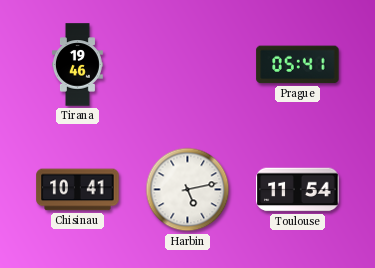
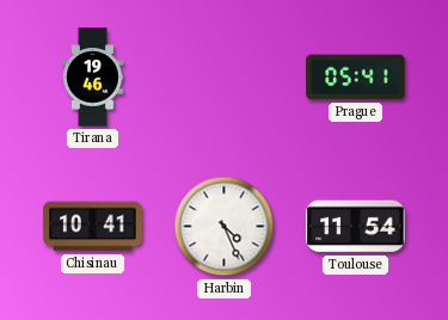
Harbin: 5:13 -> 4:26
